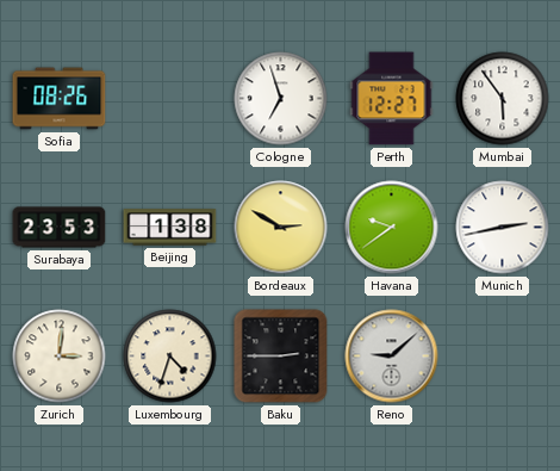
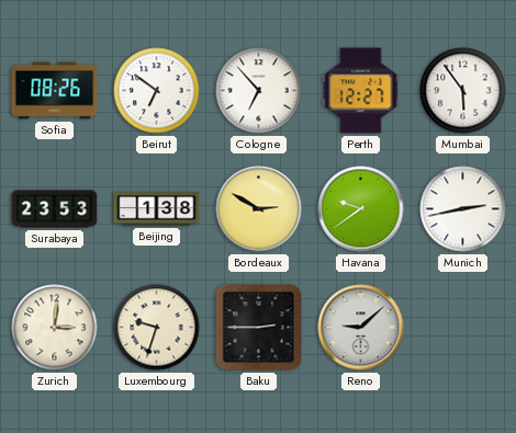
Beirut: none -> 6:51
Cologne: 6:57 -> 6:53
Luxembourg: 4:33 -> 9:33
